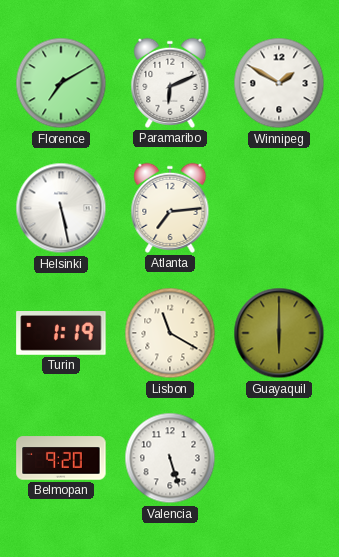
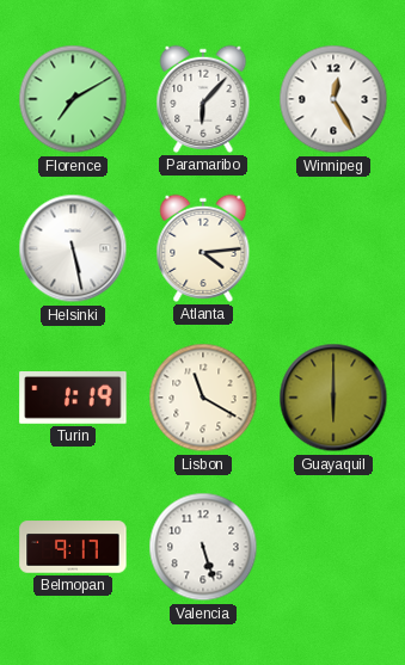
Paramaribo: 6:11 -> 6:07
Winnipeg: 1:50 -> 12:25
Atlanta: 7:14 -> 4:14
Belmopan: 9:20 -> 9:17
